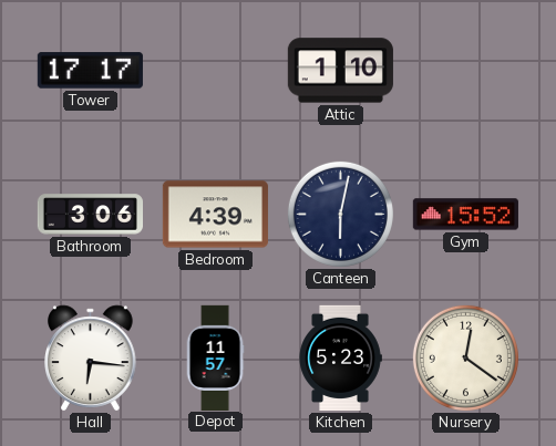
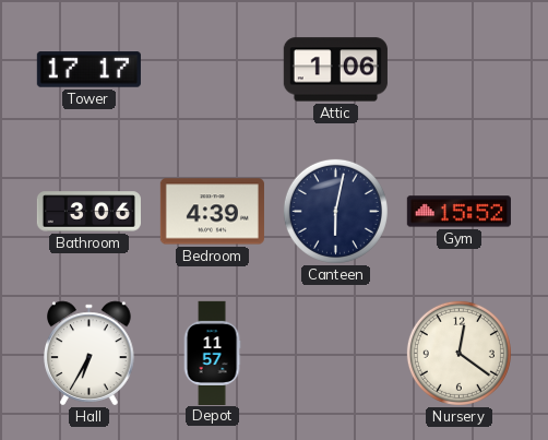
Attic: 1:10 -> 1:06
Hall: 6:16 -> 6:35
Kitchen: 5:23 -> none
